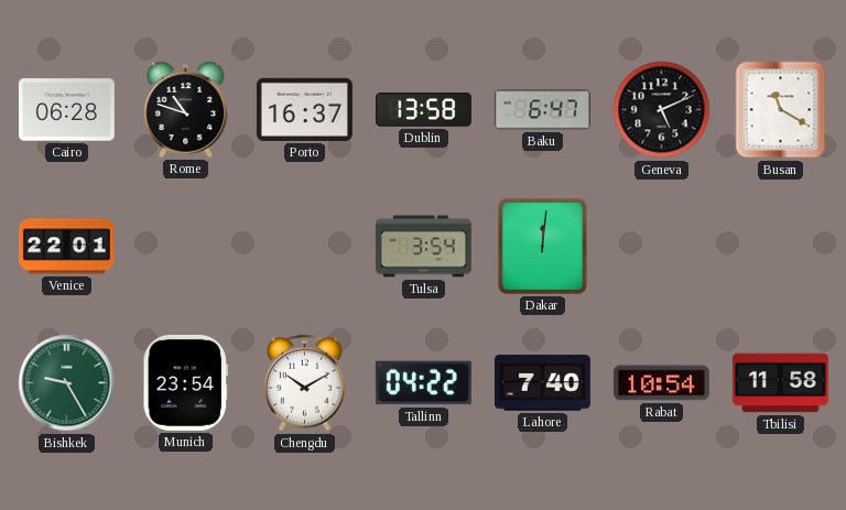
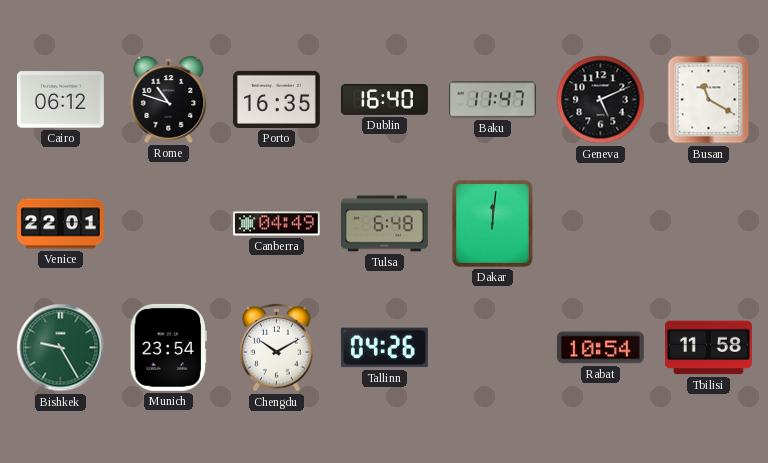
Cairo: 06:28 -> 06:12
Porto: 16:37 -> 16:35
Dublin: 13:58 -> 16:40
Baku: 6:47 -> 11:47
Canberra: none -> 04:49
Tulsa: 3:54 -> 6:48
Tallinn: 04:22 -> 04:26
Lahore: 7:40 -> none
